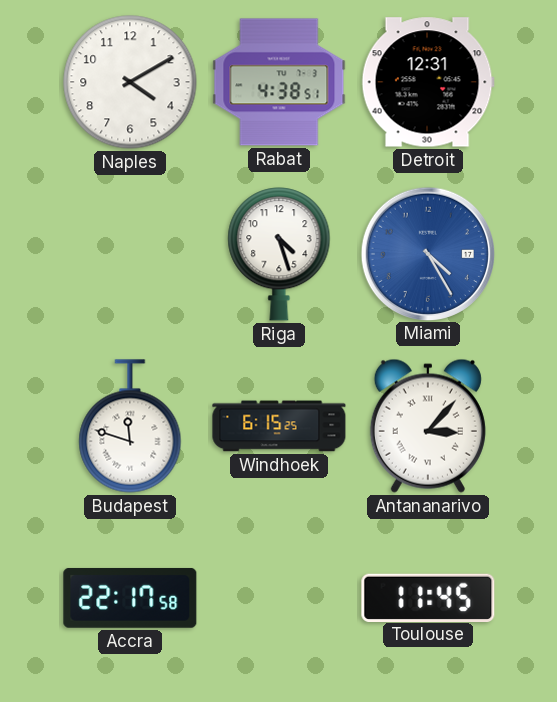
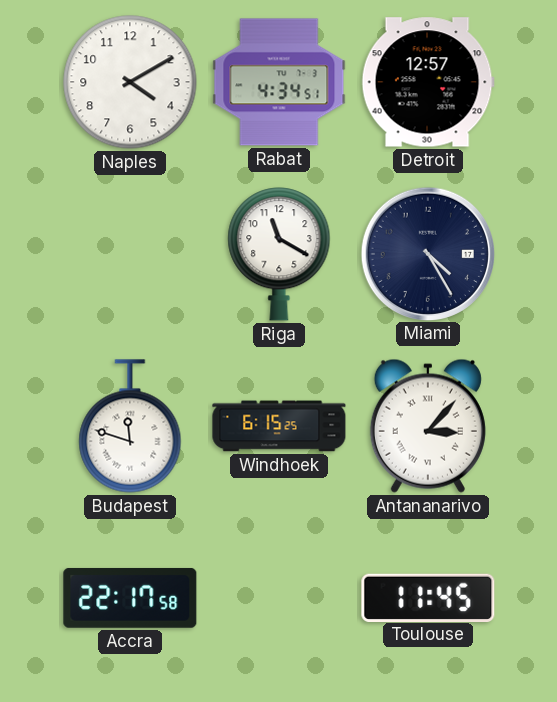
Rabat: 4:38 -> 4:34
Detroit: 12:31 -> 12:57
Riga: 4:27 -> 11:20
Miami dial: blue -> navy
